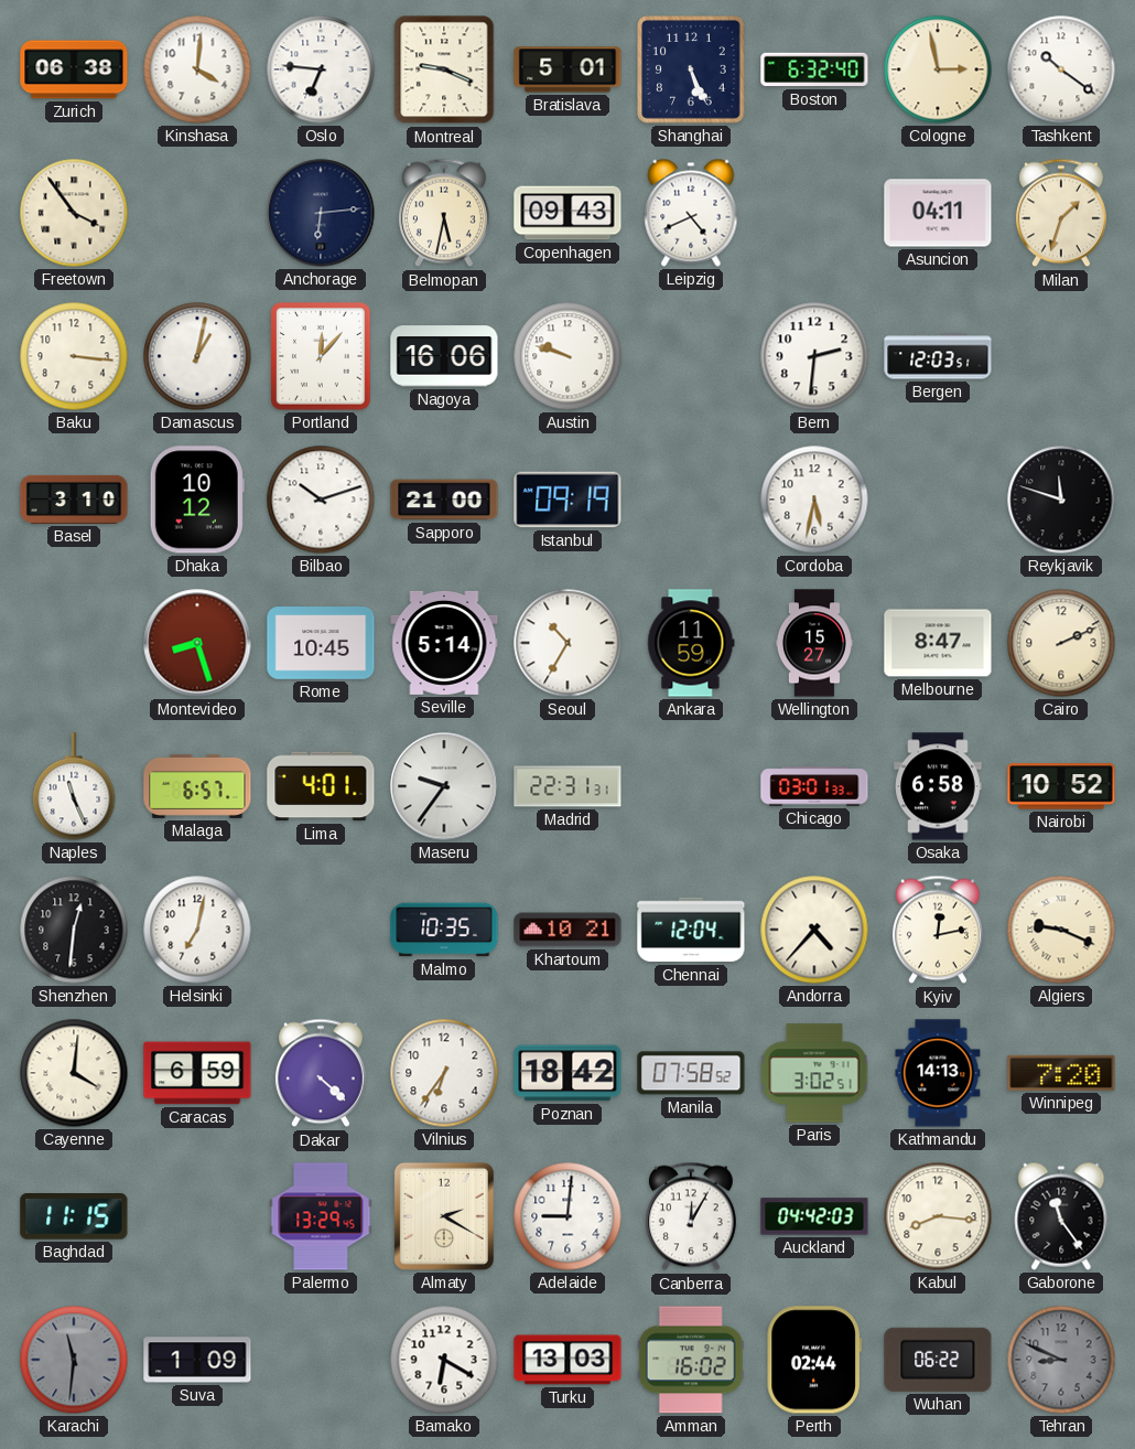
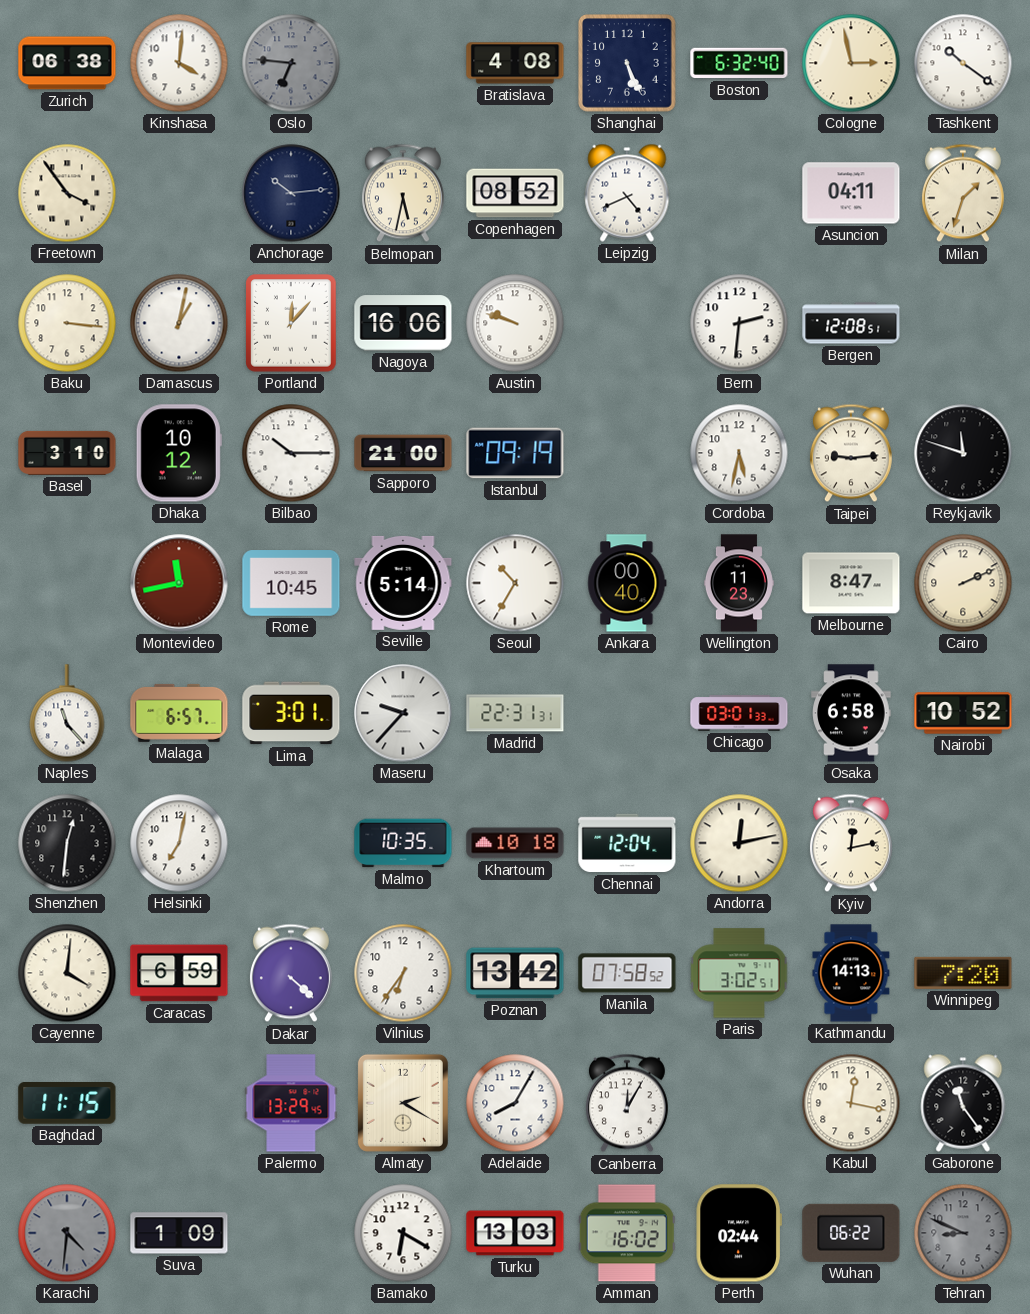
Oslo dial: white -> grey
Montreal: 9:19 -> none
Bratislava: 5:01 -> 4:08
Anchorage: 6:14 -> 10:14
Copenhagen: 09:43 -> 08:52
Bergen: 12:03 -> 12:08
Bilbao: 10:12 -> 10:15
Taipei: none -> 9:14
Montevideo: 8:27 -> 11:43
Ankara: 11:59 -> 00:40
Wellington: 15:27 -> 11:23
Naples: 11:26 -> 11:23
Lima: 4:01 -> 3:01
Maseru: 9:36 -> 9:37
Khartoum: 10:21 -> 10:18
Andorra: 4:37 -> 12:13
Algiers: 9:19 -> none
Poznan: 18:42 -> 13:42
Adelaide: 9:01 -> 8:05
Auckland: 04:42 -> none
Kabul: 8:16 -> 12:17
Karachi: 11:31 -> 4:31
